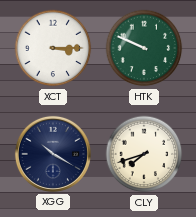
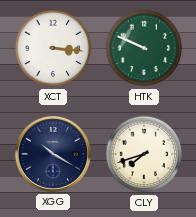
XCT: 3:15 -> 3:16
